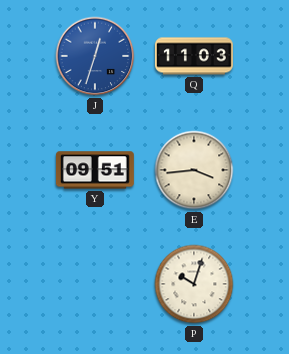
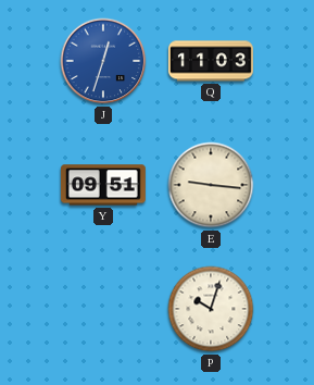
E: 3:44 -> 9:16
